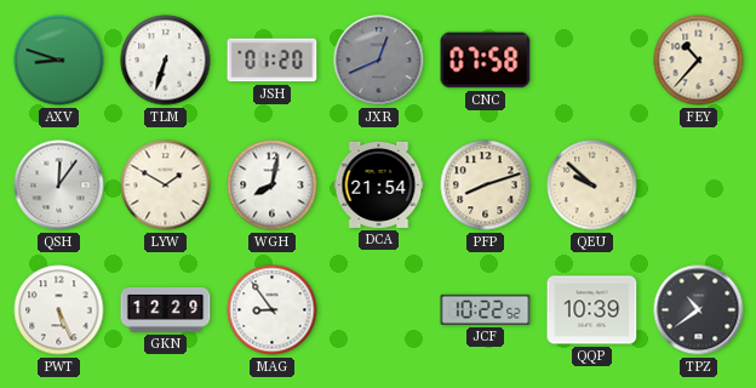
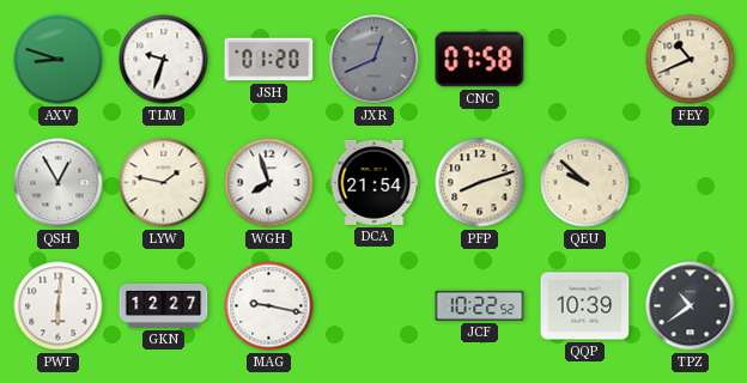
TLM: 6:33 -> 9:33
FEY: 10:37 -> 10:41
QSH: 12:06 -> 12:55
LYW: 1:50 -> 1:47
WGH: 8:02 -> 7:57
PWT: 5:26 -> 6:01
GKN: 12:29 -> 12:27
MAG: 8:54 -> 9:17
